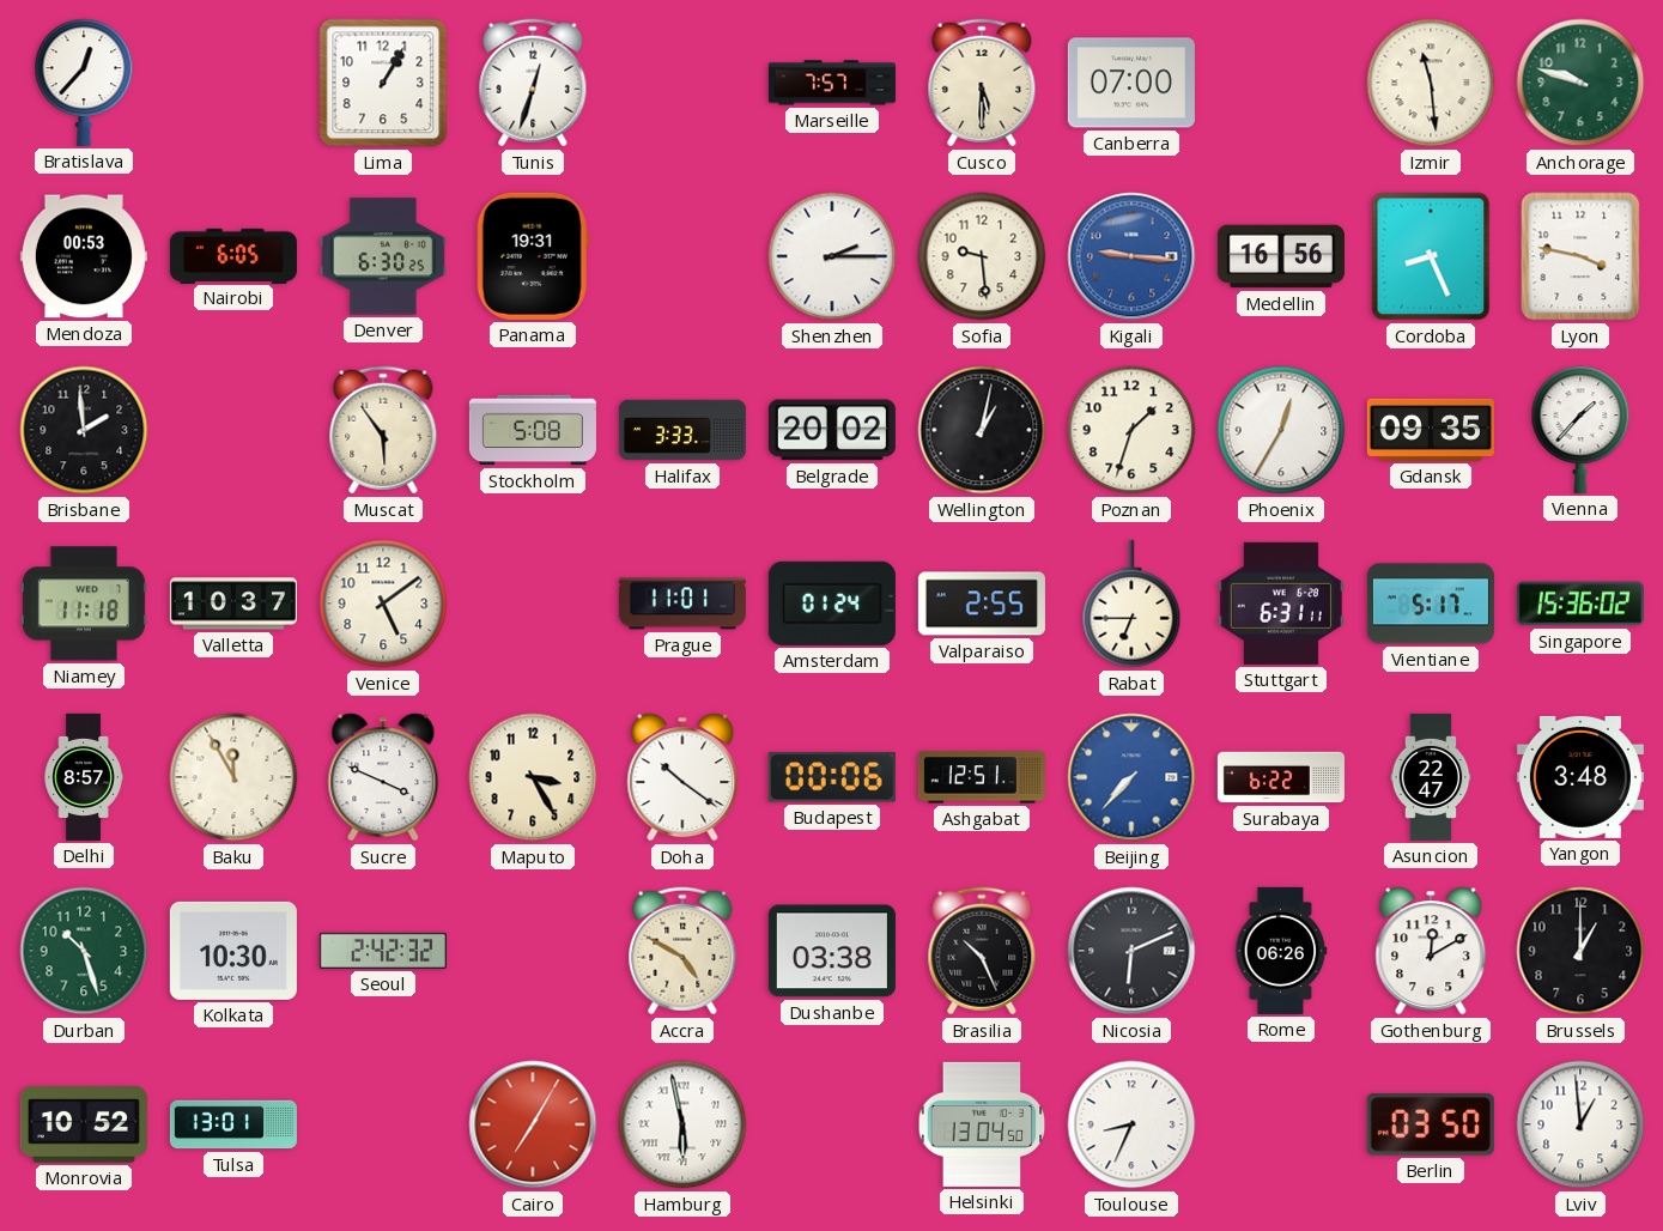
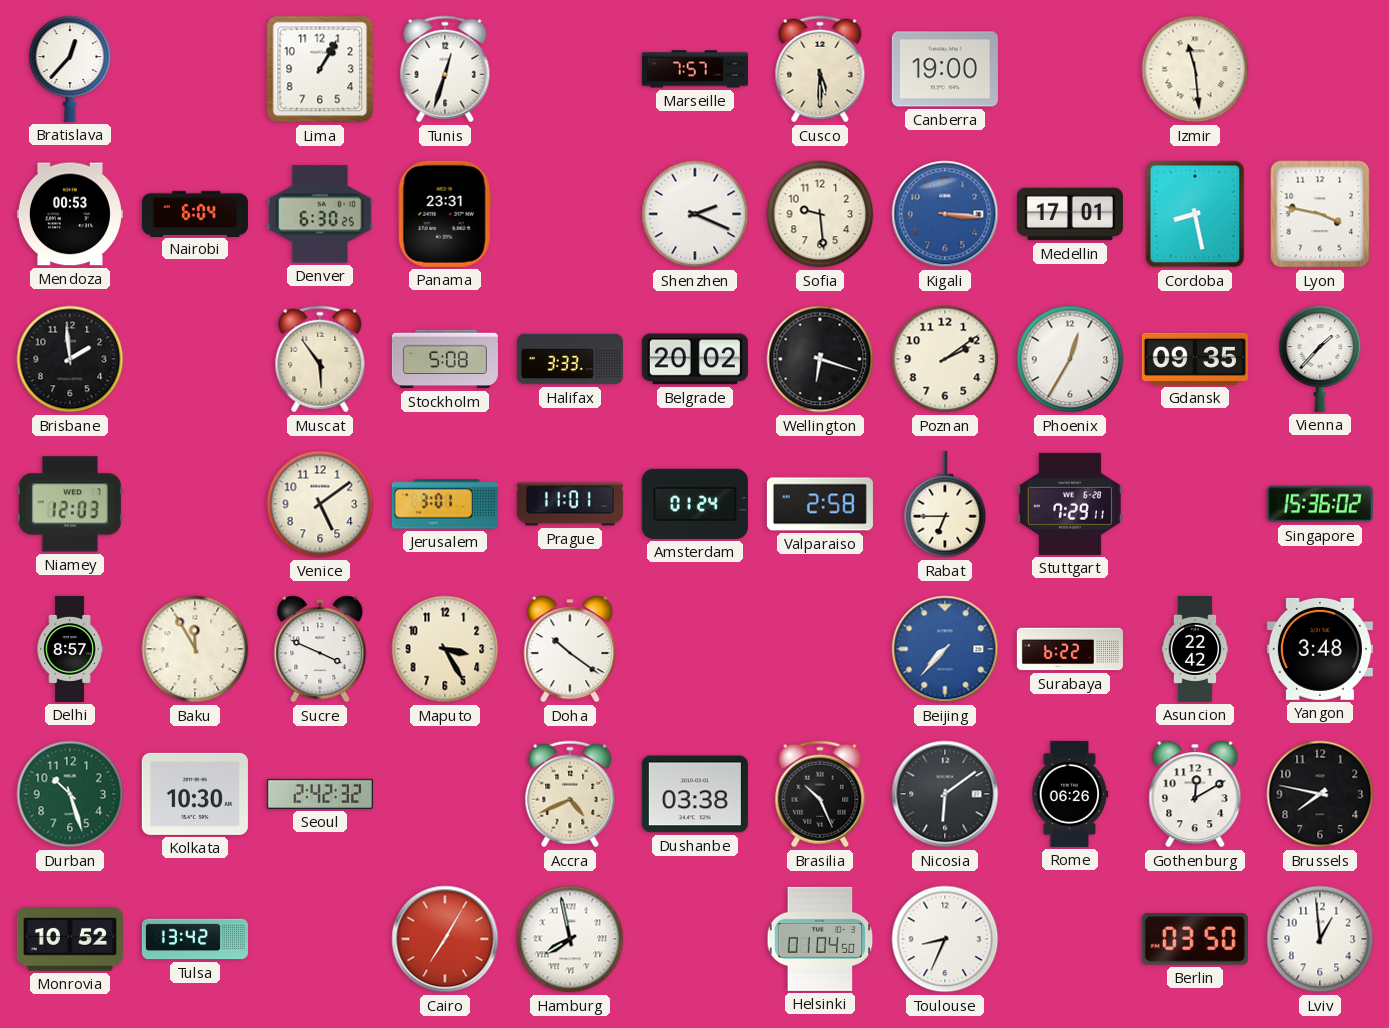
Canberra: 07:00 -> 19:00
Anchorage: 9:48 -> none
Nairobi: 6:05 -> 6:04
Panama: 19:31 -> 23:31
Shenzhen: 2:15 -> 2:19
Kigali: 9:16 -> 3:16
Medellin: 16:56 -> 17:01
Cordoba: 8:26 -> 8:28
Wellington: 1:02 -> 6:18
Poznan: 1:33 -> 2:09
Niamey: 11:18 -> 12:03
Valletta: 10:37 -> none
Jerusalem: none -> 3:01
Valparaiso: 2:55 -> 2:58
Stuttgart: 6:31 -> 7:29
Vientiane: 5:17 -> none
Budapest: 00:06 -> none
Ashgabat: 12:51 -> none
Asuncion: 22:47 -> 22:42
Accra: 4:50 -> 4:41
Nicosia: 6:11 -> 6:09
Brussels: 1:00 -> 7:47
Tulsa: 13:01 -> 13:42
Hamburg: 5:58 -> 7:58
Helsinki: 13:04 -> 01:04
